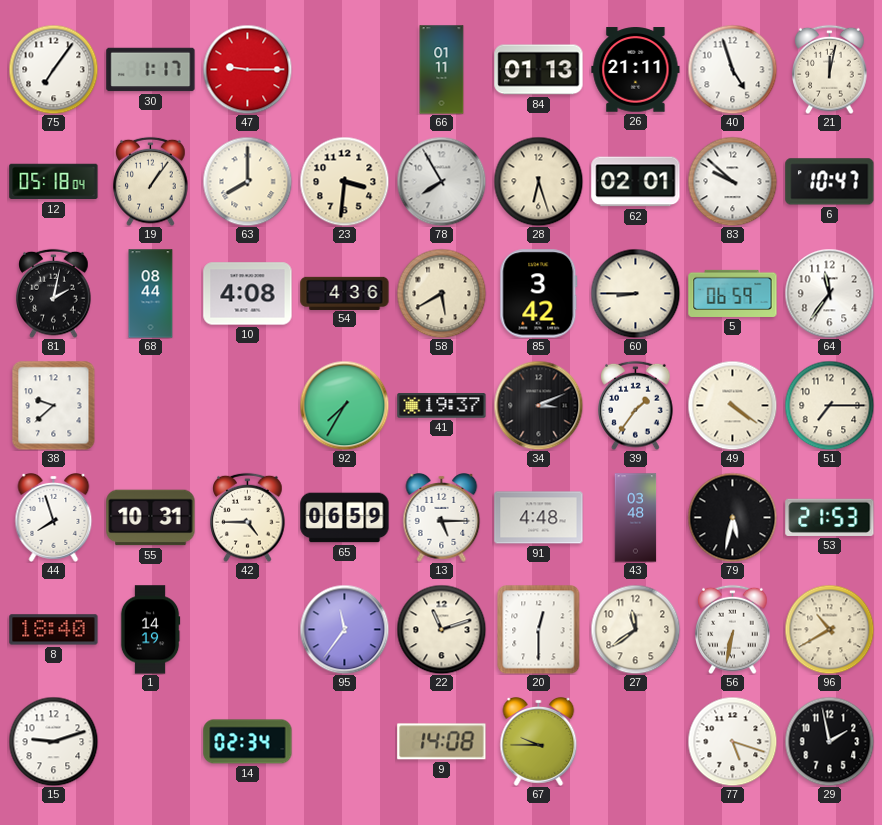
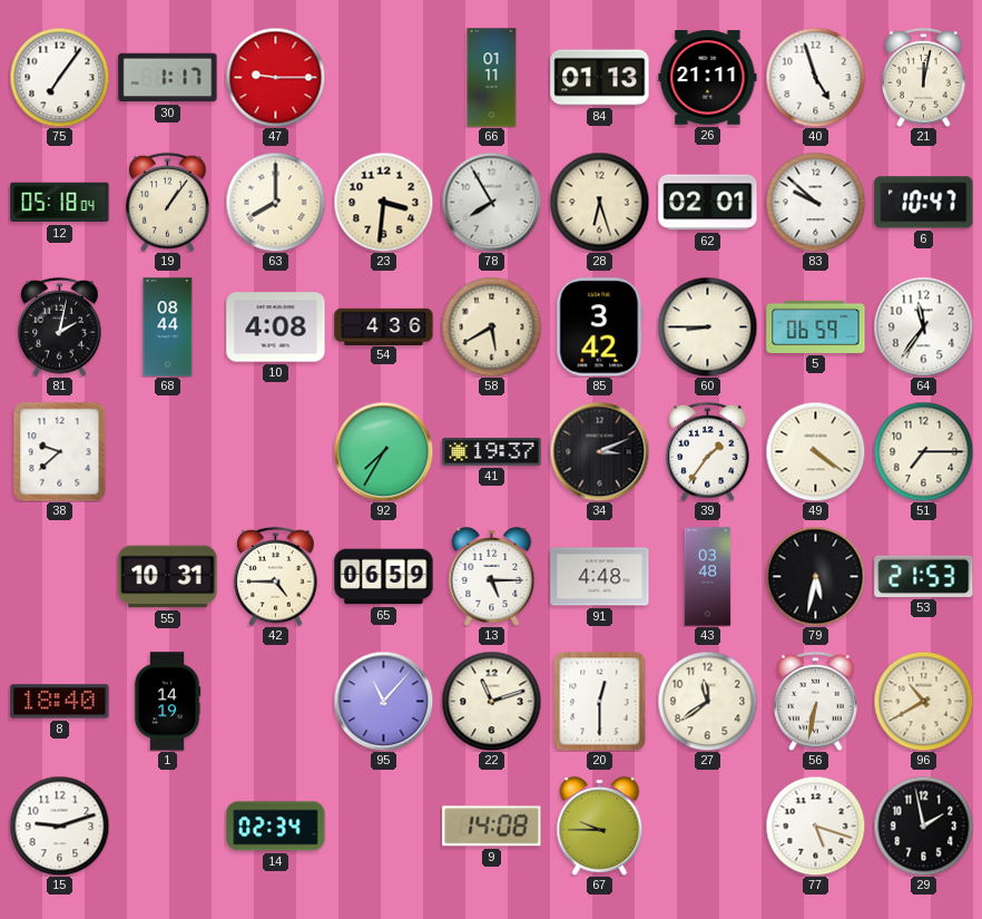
44: 7:57 -> none
95: 11:36 -> 11:07
